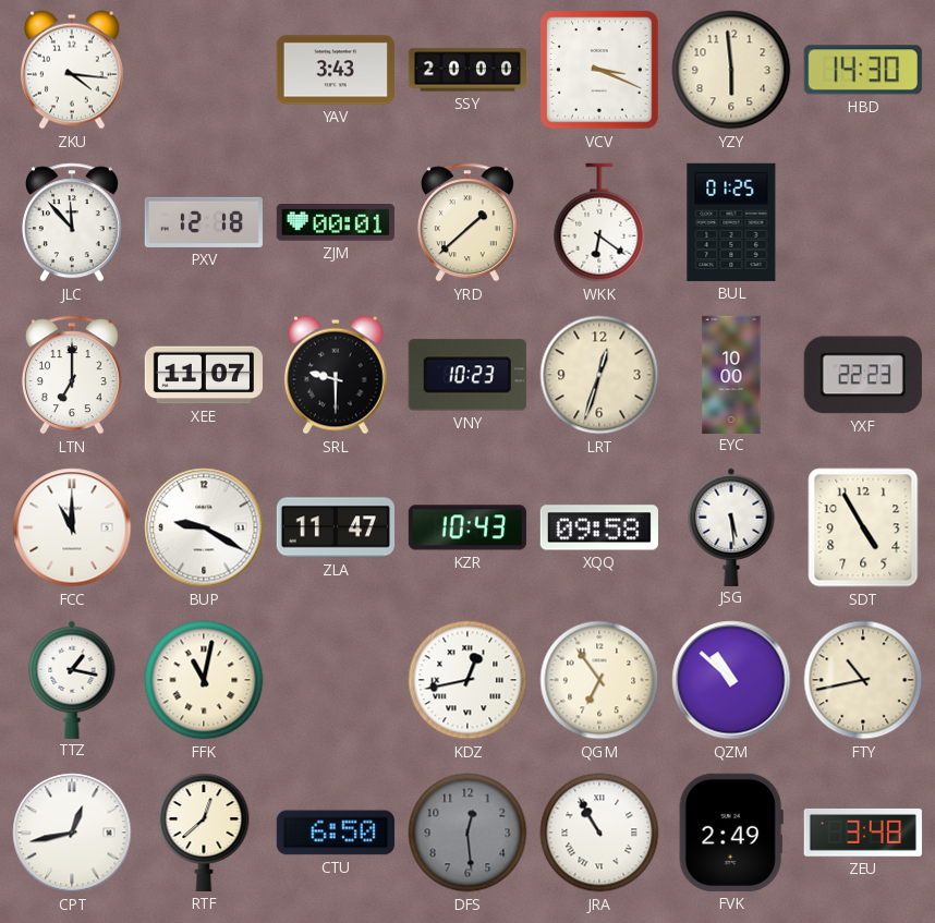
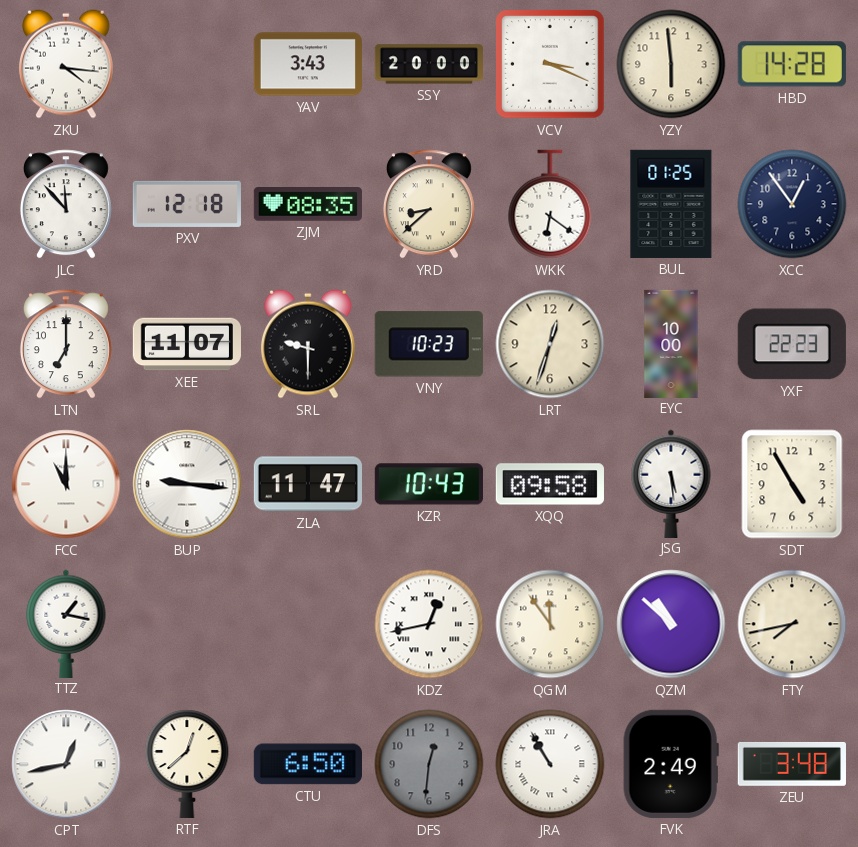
HBD: 14:30 -> 14:28
ZJM: 00:01 -> 08:35
YRD: 1:38 -> 8:38
XCC: none -> 12:54
BUP: 9:20 -> 9:16
FFK: 11:02 -> none
QGM: 6:54 -> 11:54
FTY: 10:43 -> 7:43
DFS: 12:29 -> 12:31
